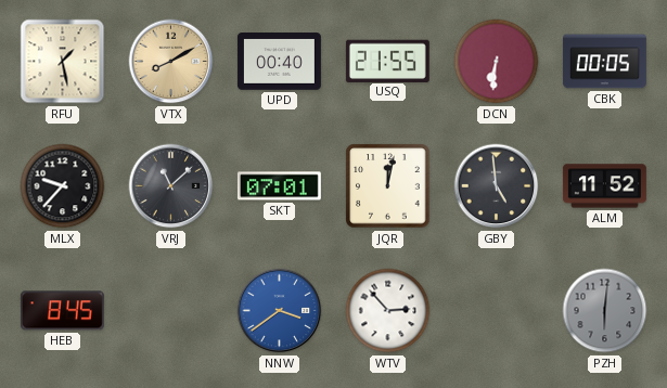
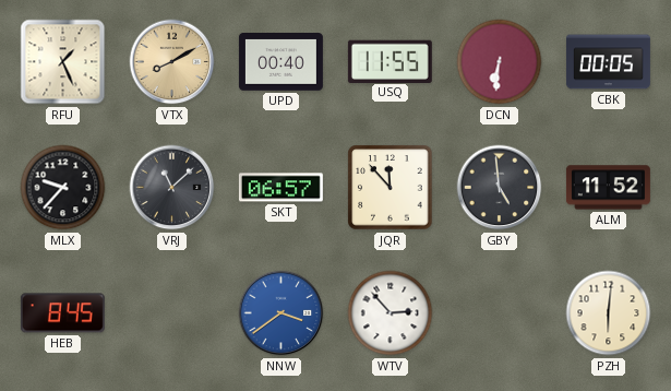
RFU: 1:28 -> 1:26
USQ: 21:55 -> 11:55
SKT: 07:01 -> 06:57
JQR: 12:02 -> 11:53
PZH dial: grey -> cream
